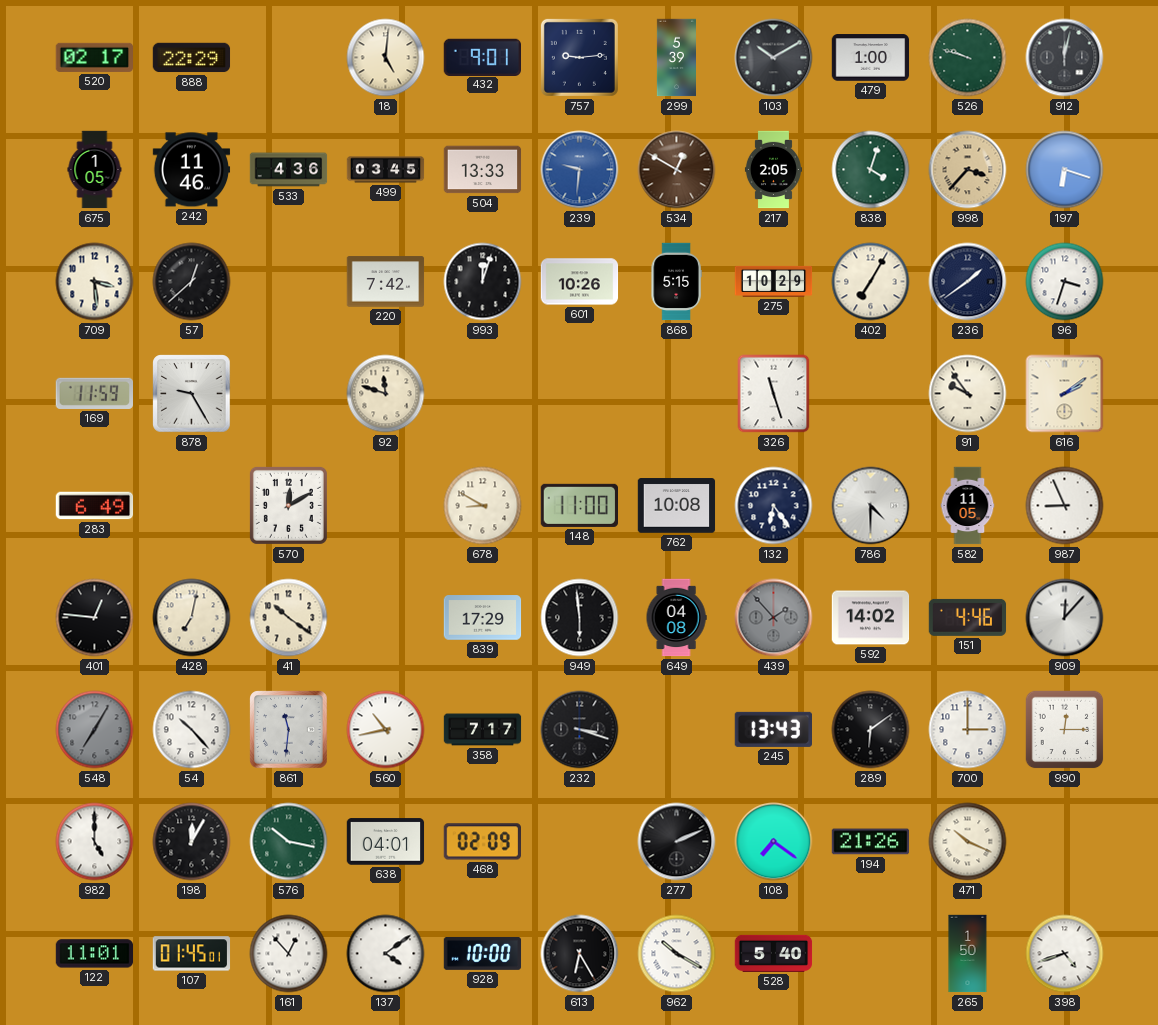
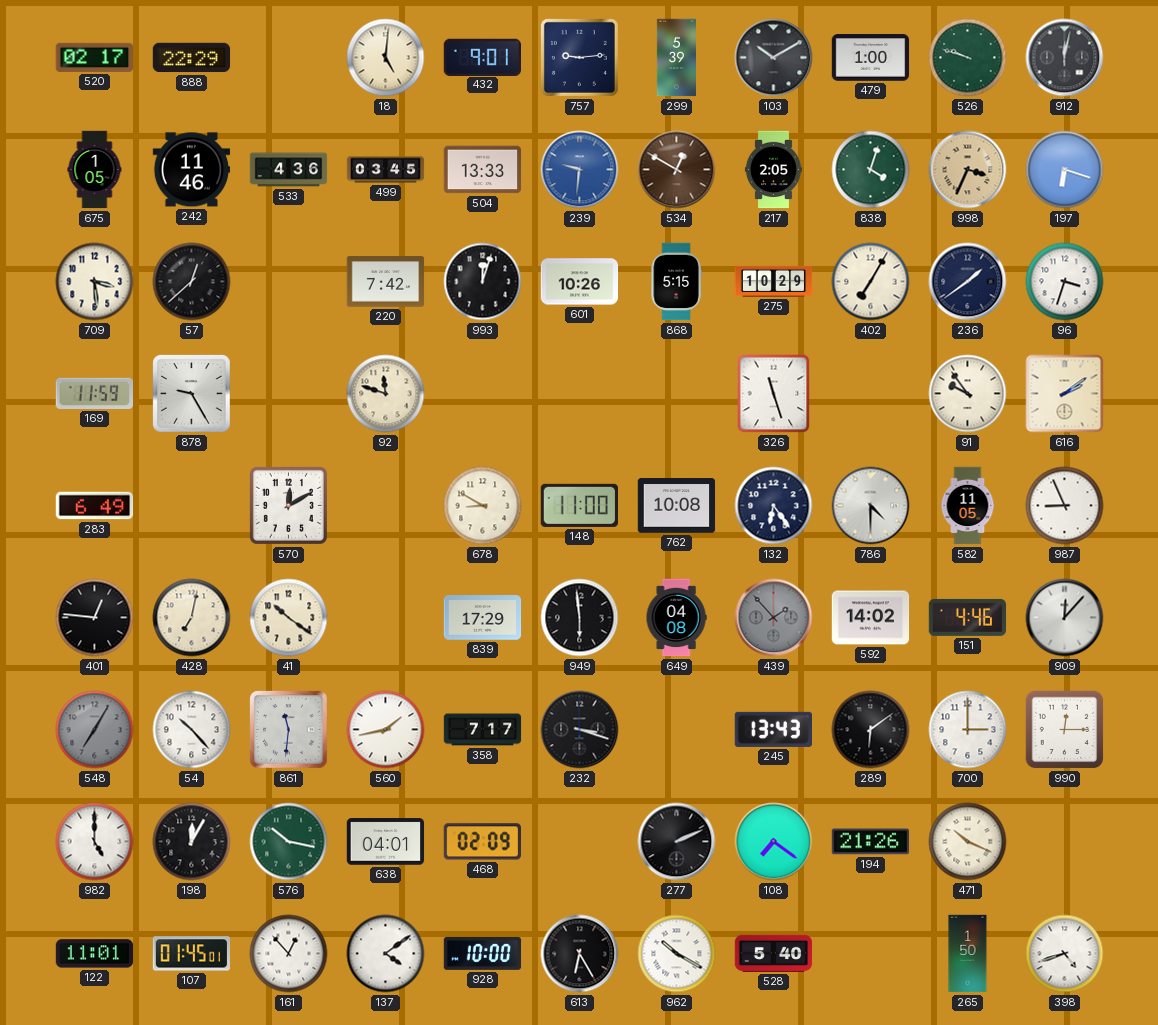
998: 3:37 -> 3:34
560: 10:43 -> 1:43
